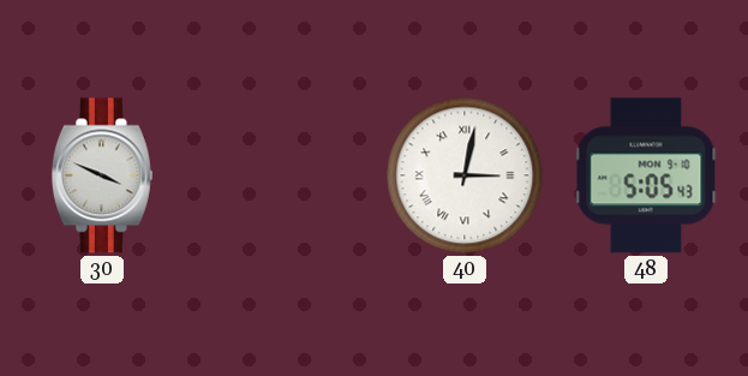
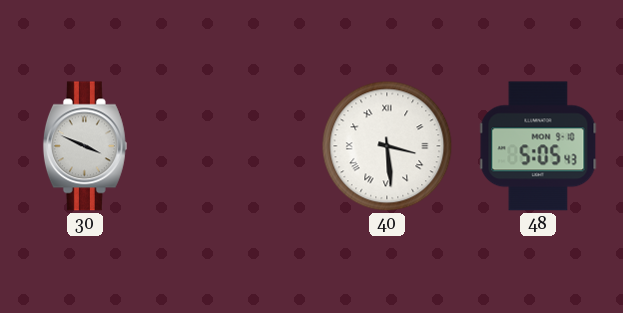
40: 3:02 -> 3:29
